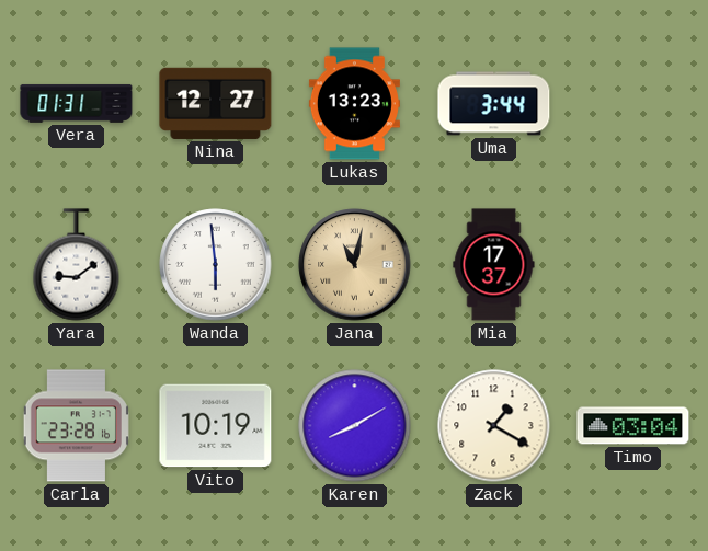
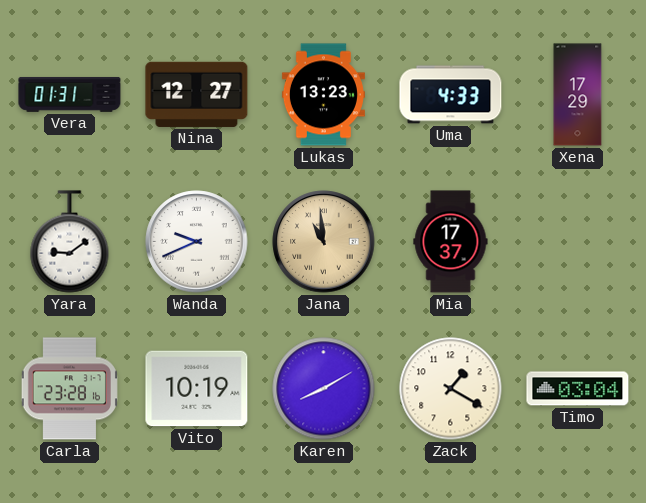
Uma: 3:44 -> 4:33
Xena: none -> 17:29
Wanda: 5:59 -> 9:41
Jana: 11:02 -> 10:59
